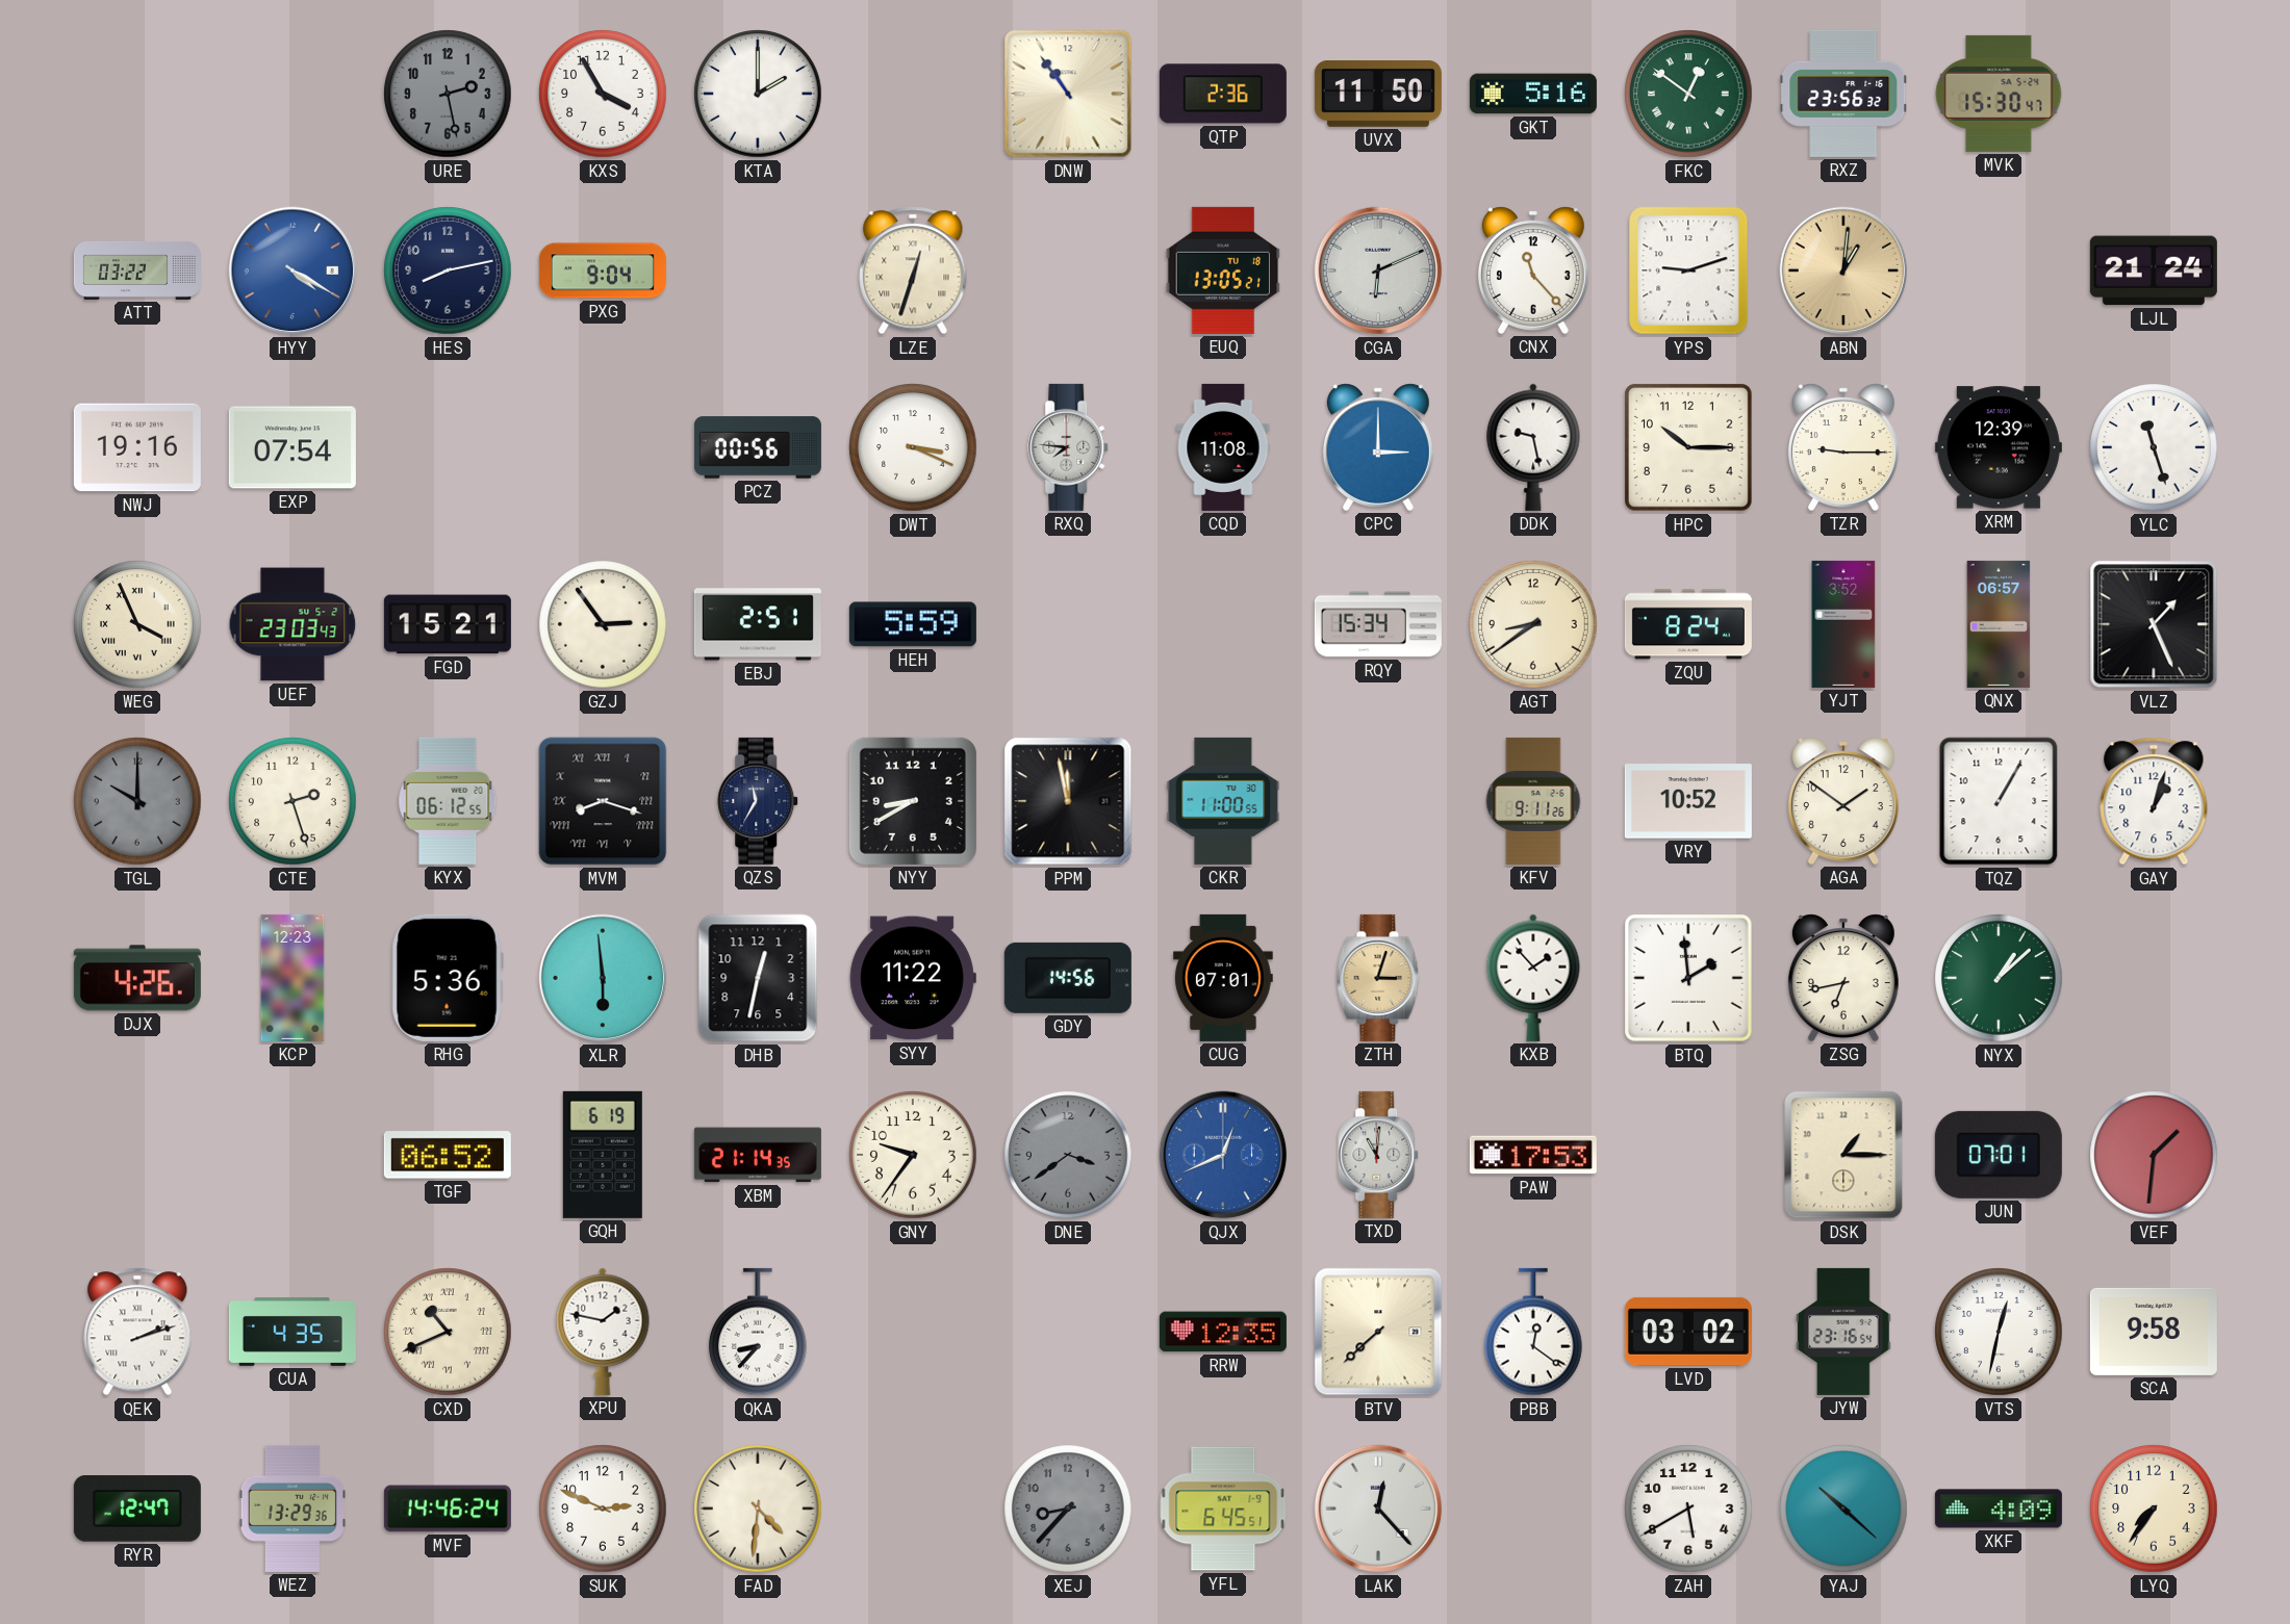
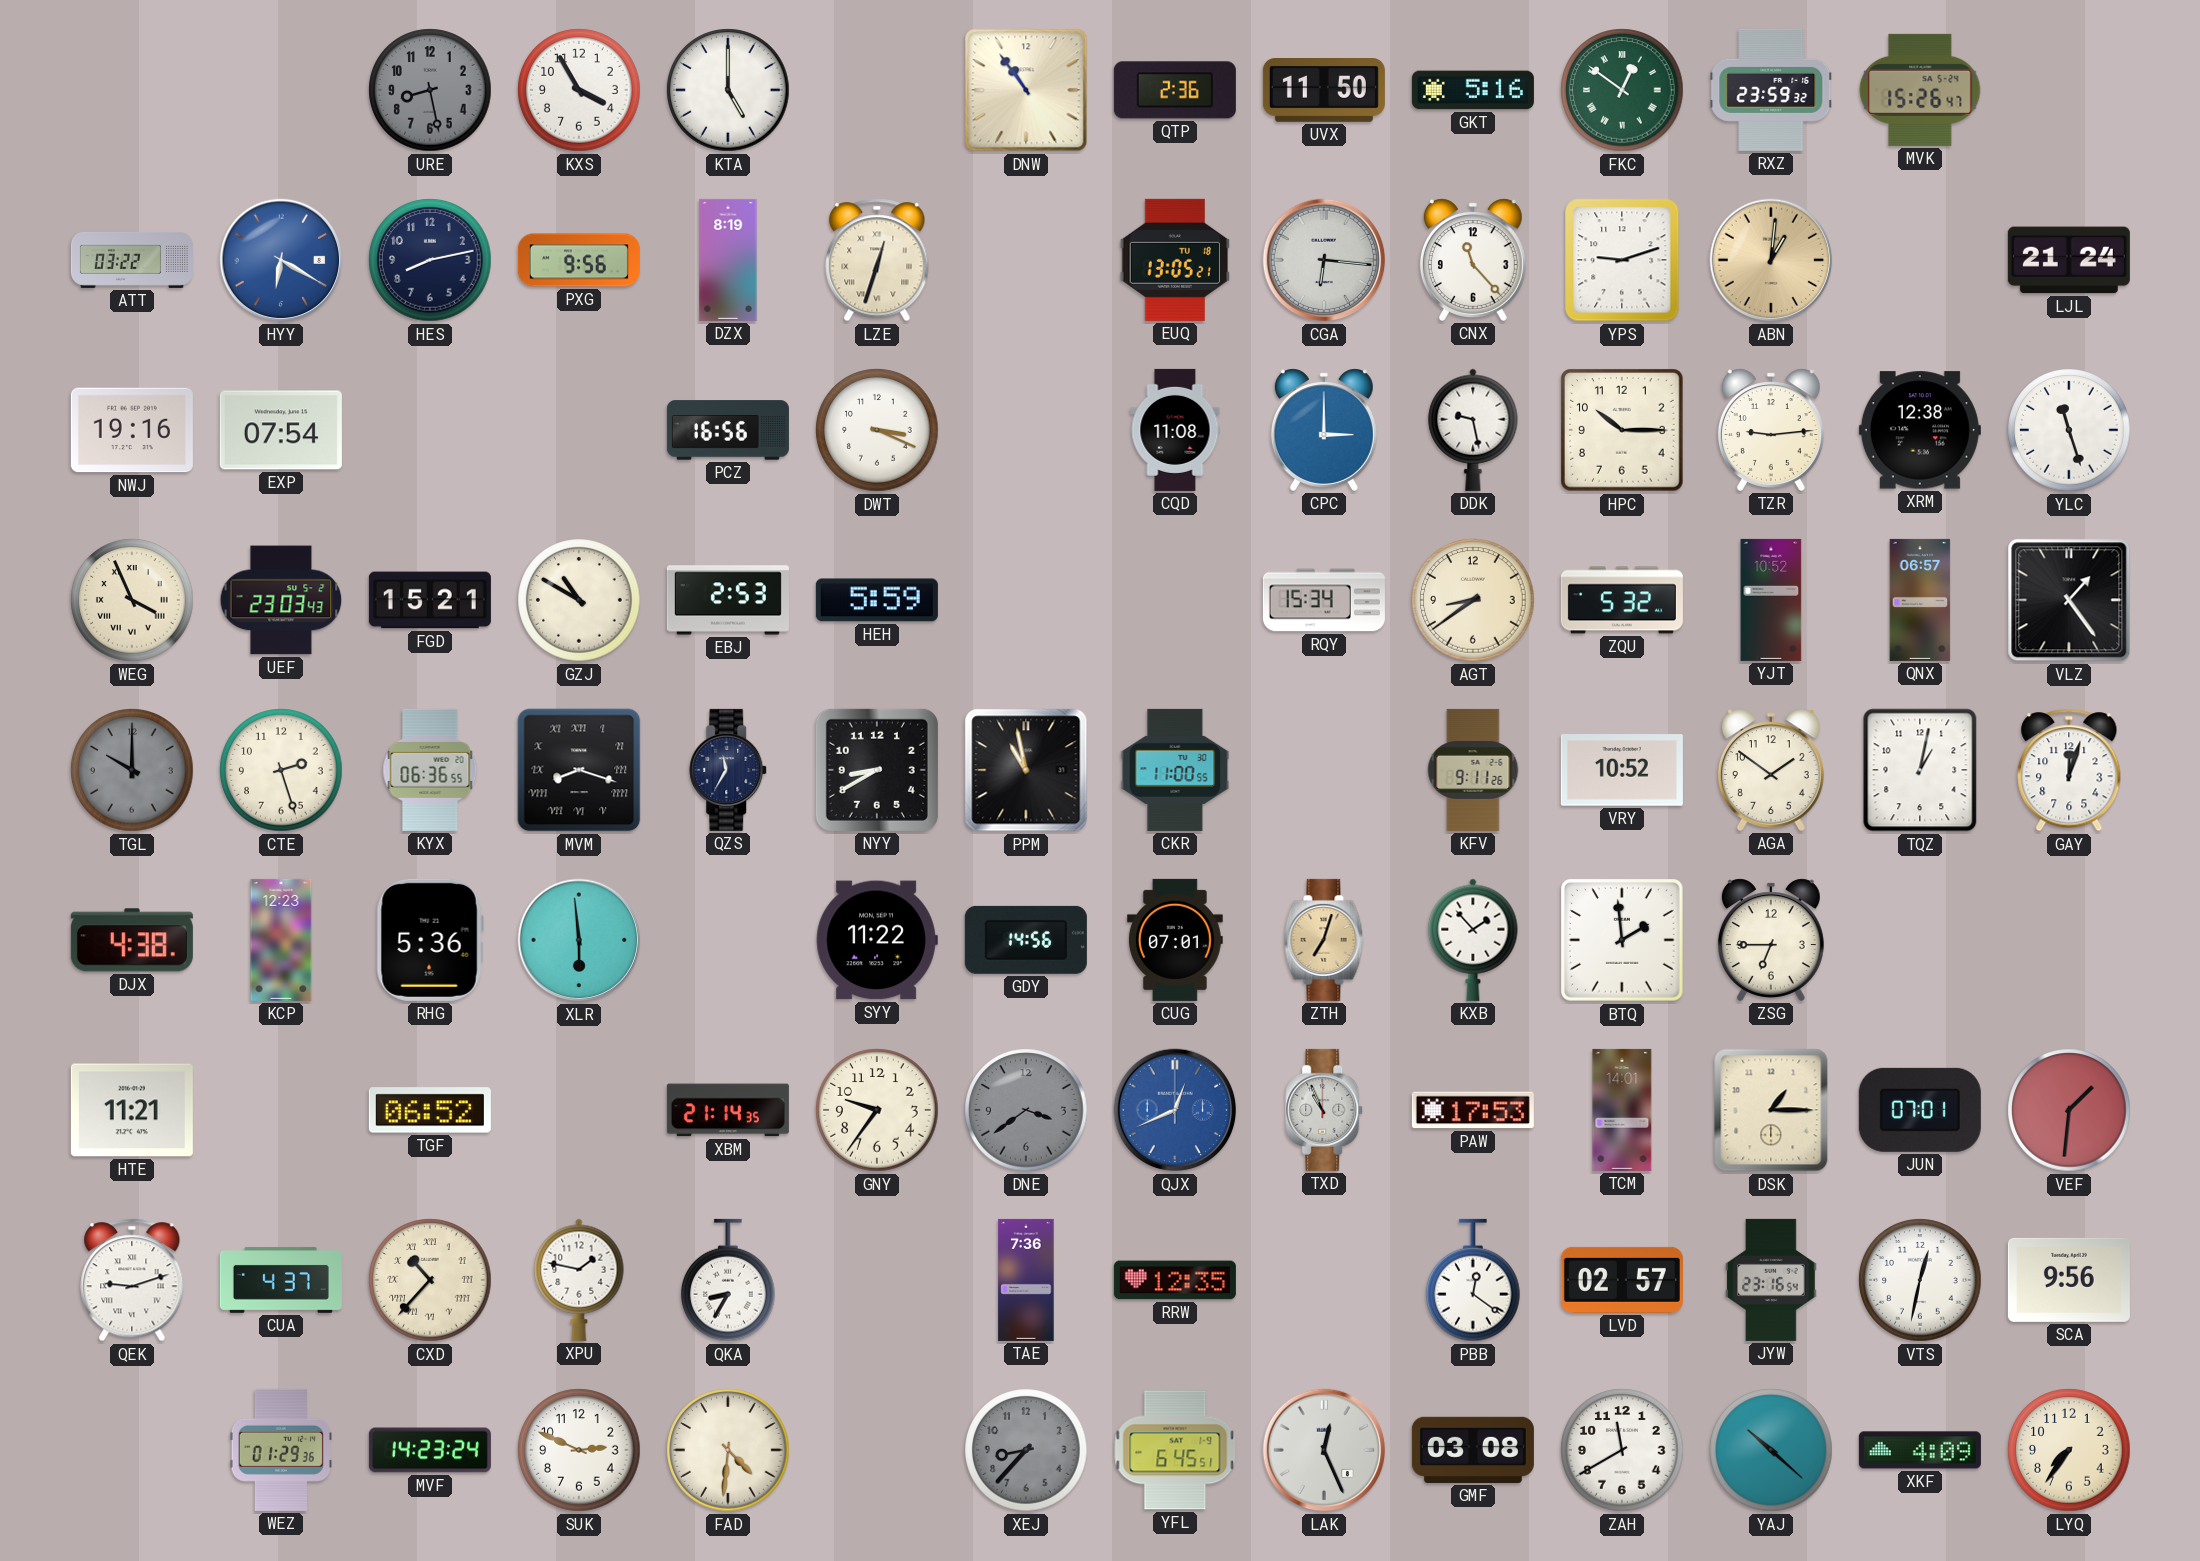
URE: 2:28 -> 8:28
KTA: 2:00 -> 5:00
RXZ: 23:56 -> 23:59
MVK: 15:30 -> 15:26
HYY: 4:20 -> 6:20
PXG: 9:04 -> 9:56
DZX: none -> 8:19
CGA: 6:11 -> 6:16
PCZ: 00:56 -> 16:56
RXQ: 7:46 -> none
TZR: 9:15 -> 9:14
XRM: 12:39 -> 12:38
GZJ: 2:54 -> 10:50
EBJ: 2:51 -> 2:53
ZQU: 8:24 -> 5:32
YJT: 3:52 -> 10:52
VLZ: 1:26 -> 1:24
KYX: 06:12 -> 06:36
PPM: 11:58 -> 10:58
TQZ: 1:05 -> 1:02
GAY: 1:03 -> 12:03
DJX: 4:26 -> 4:38
DHB: 12:32 -> none
ZTH: 3:03 -> 7:03
ZSG: 6:43 -> 6:45
NYX: 1:08 -> none
HTE: none -> 11:21
GQH: 6:19 -> none
TXD: 11:01 -> 10:56
TCM: none -> 14:01
QEK: 2:12 -> 9:12
CUA: 4:35 -> 4:37
CXD: 10:41 -> 10:37
QKA: 8:37 -> 8:35
TAE: none -> 7:36
BTV: 7:38 -> none
LVD: 03:02 -> 02:57
SCA: 9:58 -> 9:56
RYR: 12:47 -> none
WEZ: 13:29 -> 01:29
MVF: 14:46 -> 14:23
LAK: 12:23 -> 12:26
GMF: none -> 03:08
ZAH: 5:40 -> 11:40
